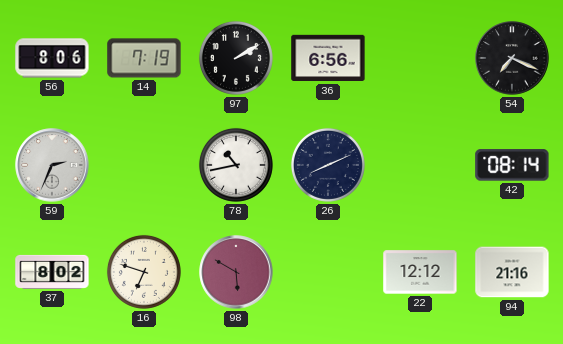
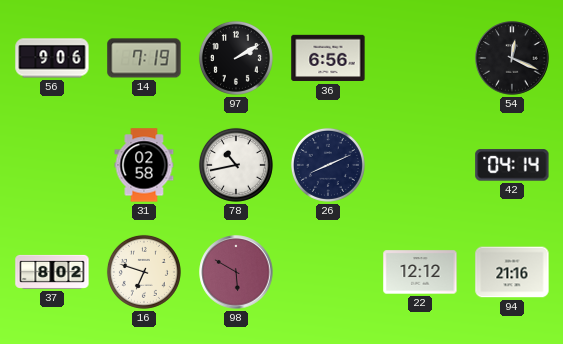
56: 8:06 -> 9:06
54: 7:19 -> 12:19
59: 2:34 -> none
31: none -> 02:58
42: 08:14 -> 04:14
